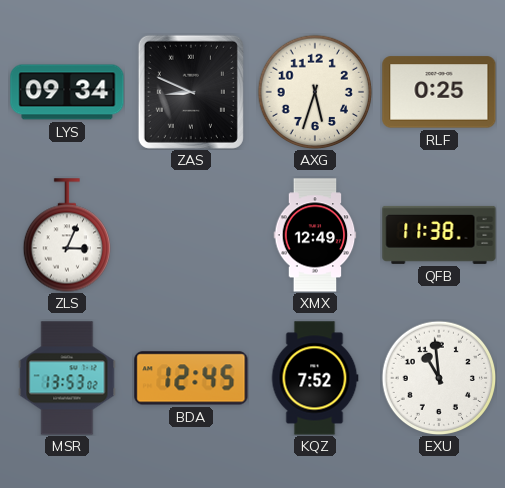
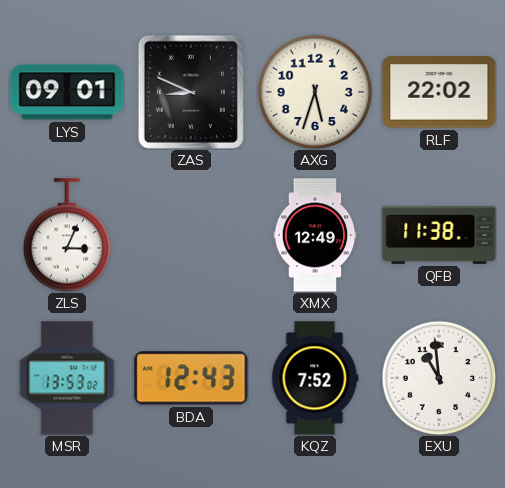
LYS: 09:34 -> 09:01
RLF: 0:25 -> 22:02
BDA: 12:45 -> 12:43
